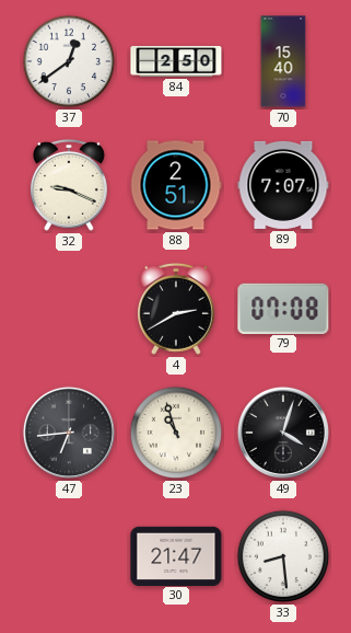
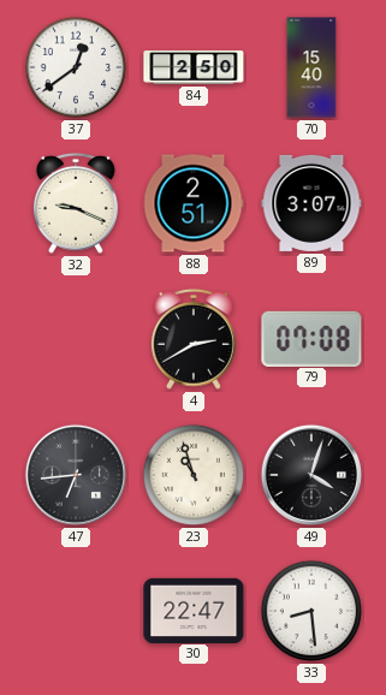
89: 7:07 -> 3:07
30: 21:47 -> 22:47
